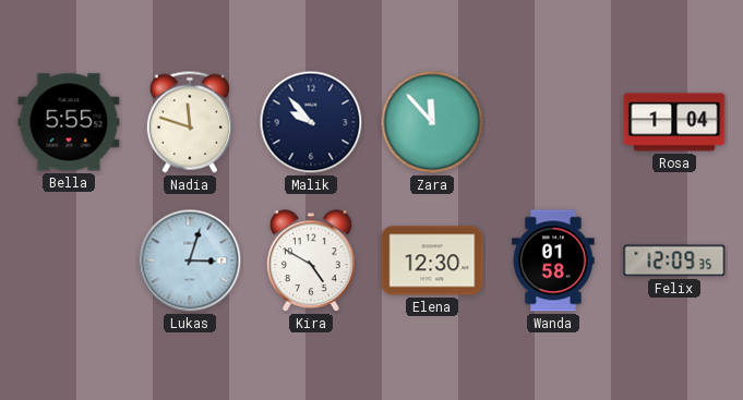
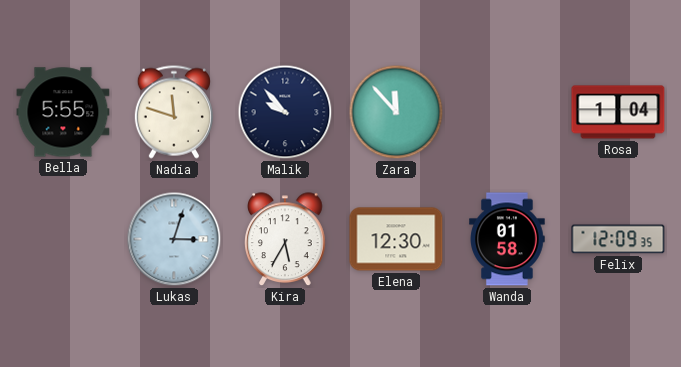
Kira: 4:50 -> 5:35
